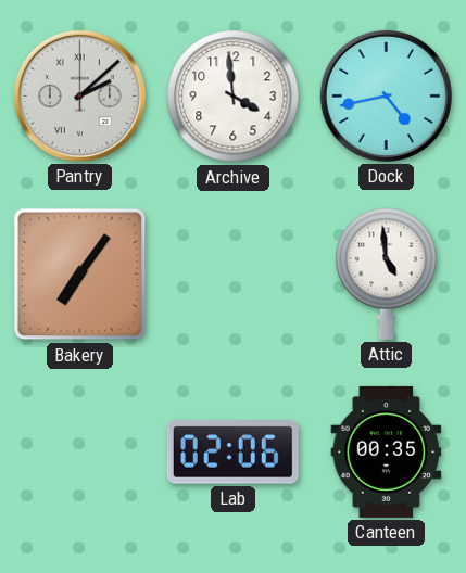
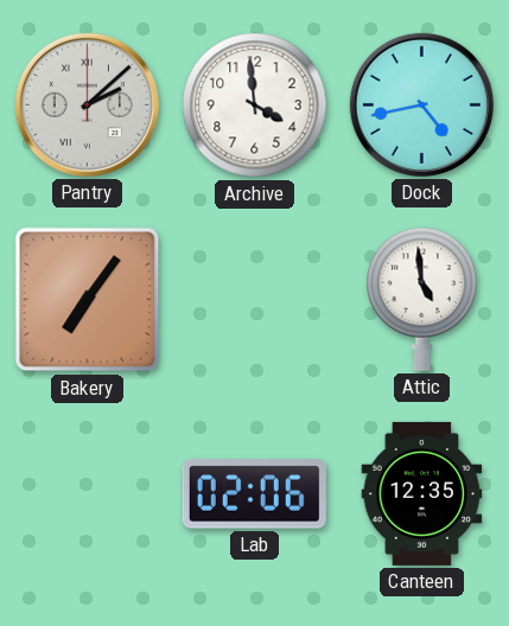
Canteen: 00:35 -> 12:35
